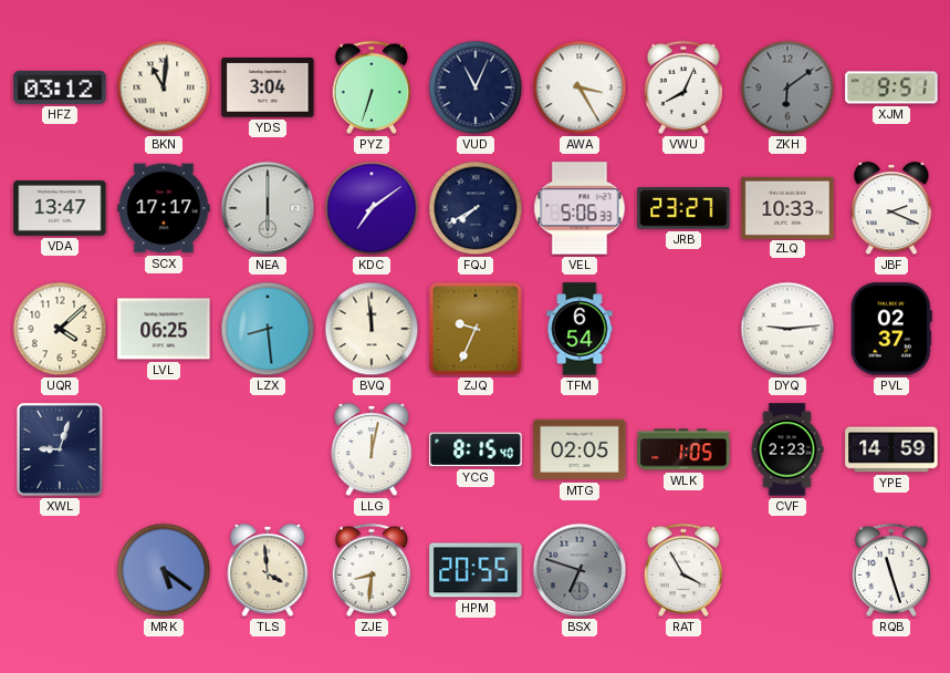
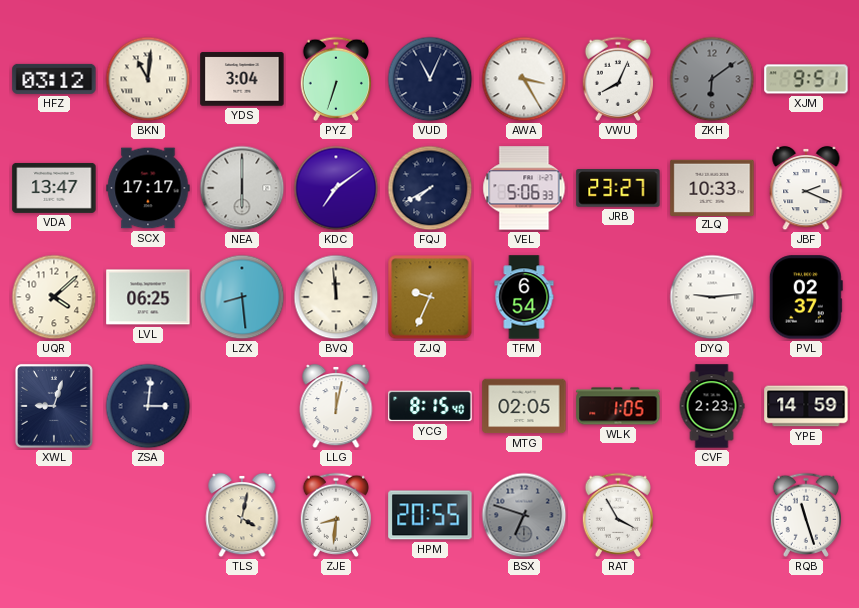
ZSA: none -> 3:01
MRK: 5:21 -> none
TLS: 3:59 -> 4:02
